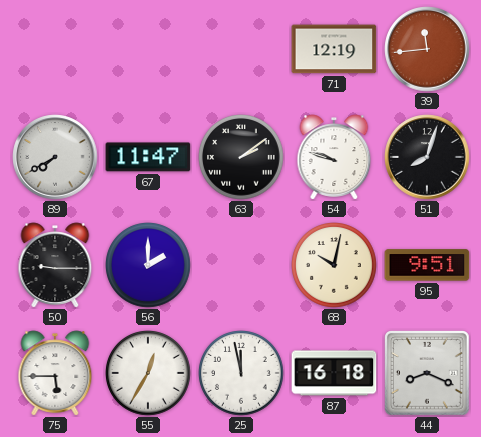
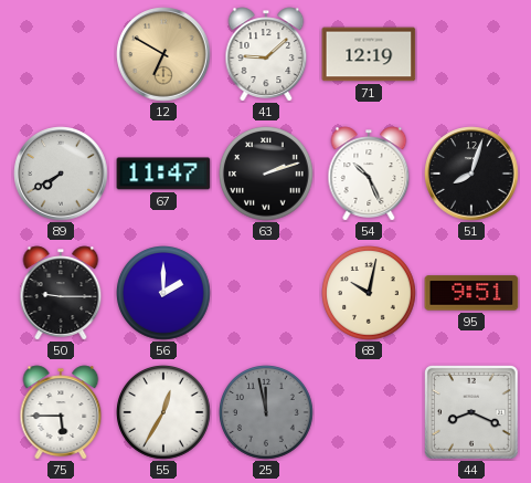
12: none -> 6:50
41: none -> 9:08
39: 11:44 -> none
63: 2:09 -> 2:12
54: 9:48 -> 10:26
25 dial: white -> grey
87: 16:18 -> none
